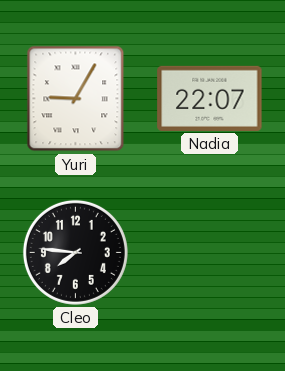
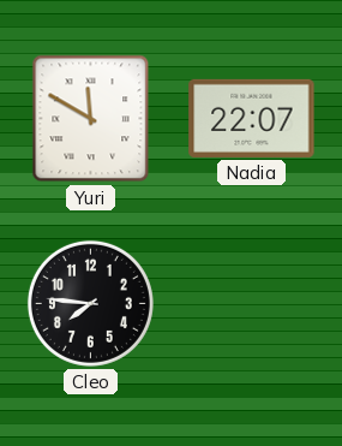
Yuri: 9:05 -> 11:50
